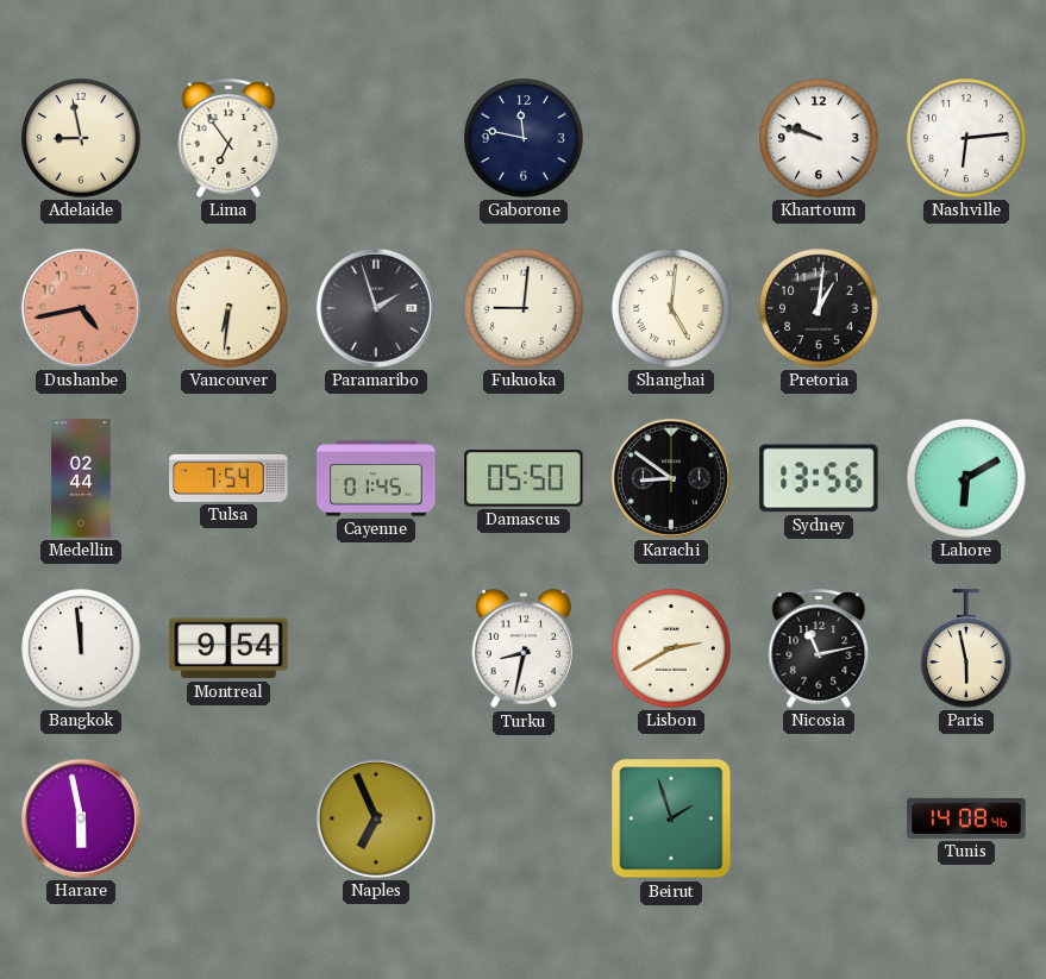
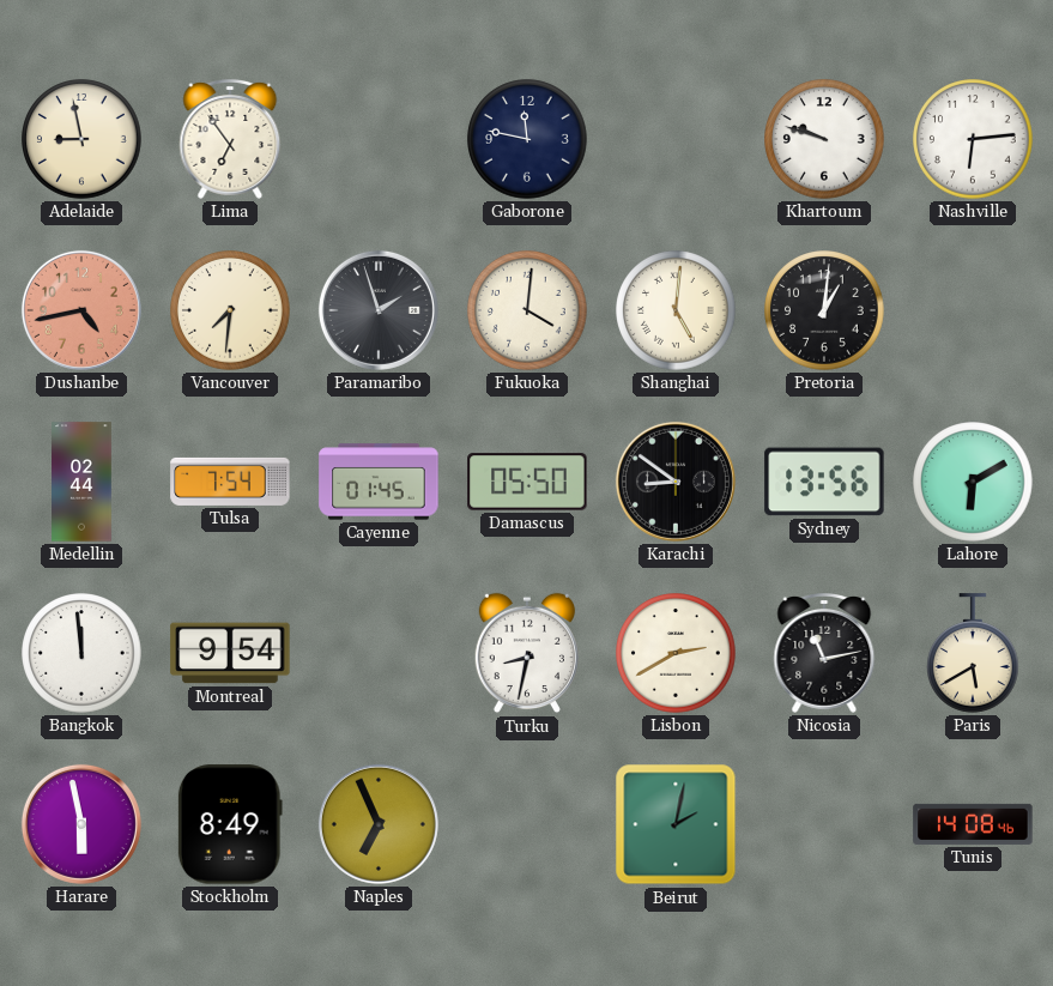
Vancouver: 6:31 -> 7:31
Fukuoka: 9:01 -> 4:01
Paris: 5:58 -> 5:40
Stockholm: none -> 8:49
Beirut: 1:57 -> 2:02
